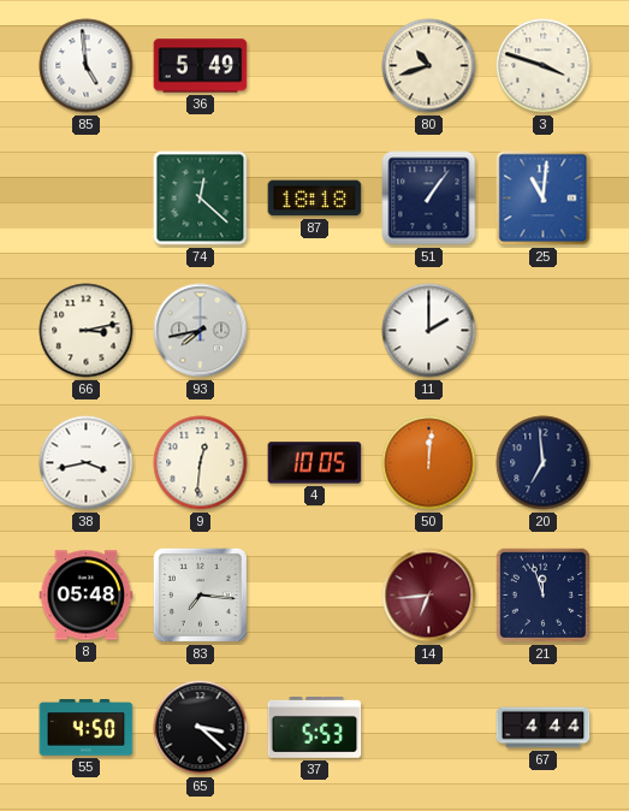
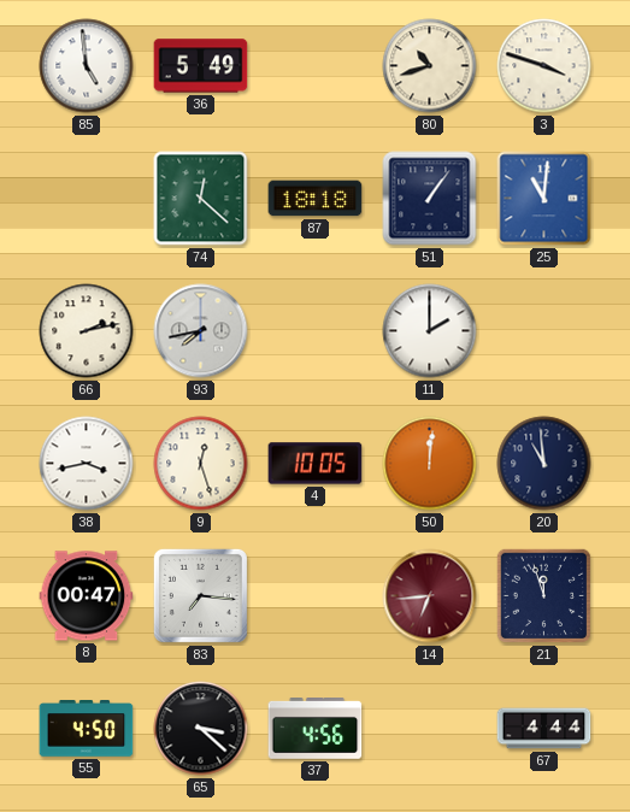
66: 3:13 -> 2:13
9: 12:31 -> 12:27
20: 6:59 -> 10:59
8: 05:48 -> 00:47
37: 5:53 -> 4:56
